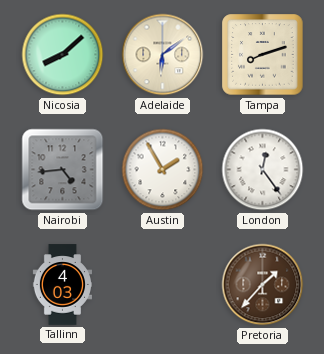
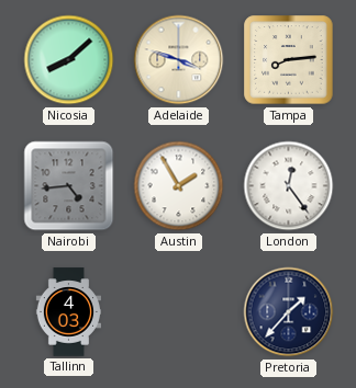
Adelaide: 6:09 -> 3:48
Tampa: 8:12 -> 8:14
Pretoria dial: brown -> navy
